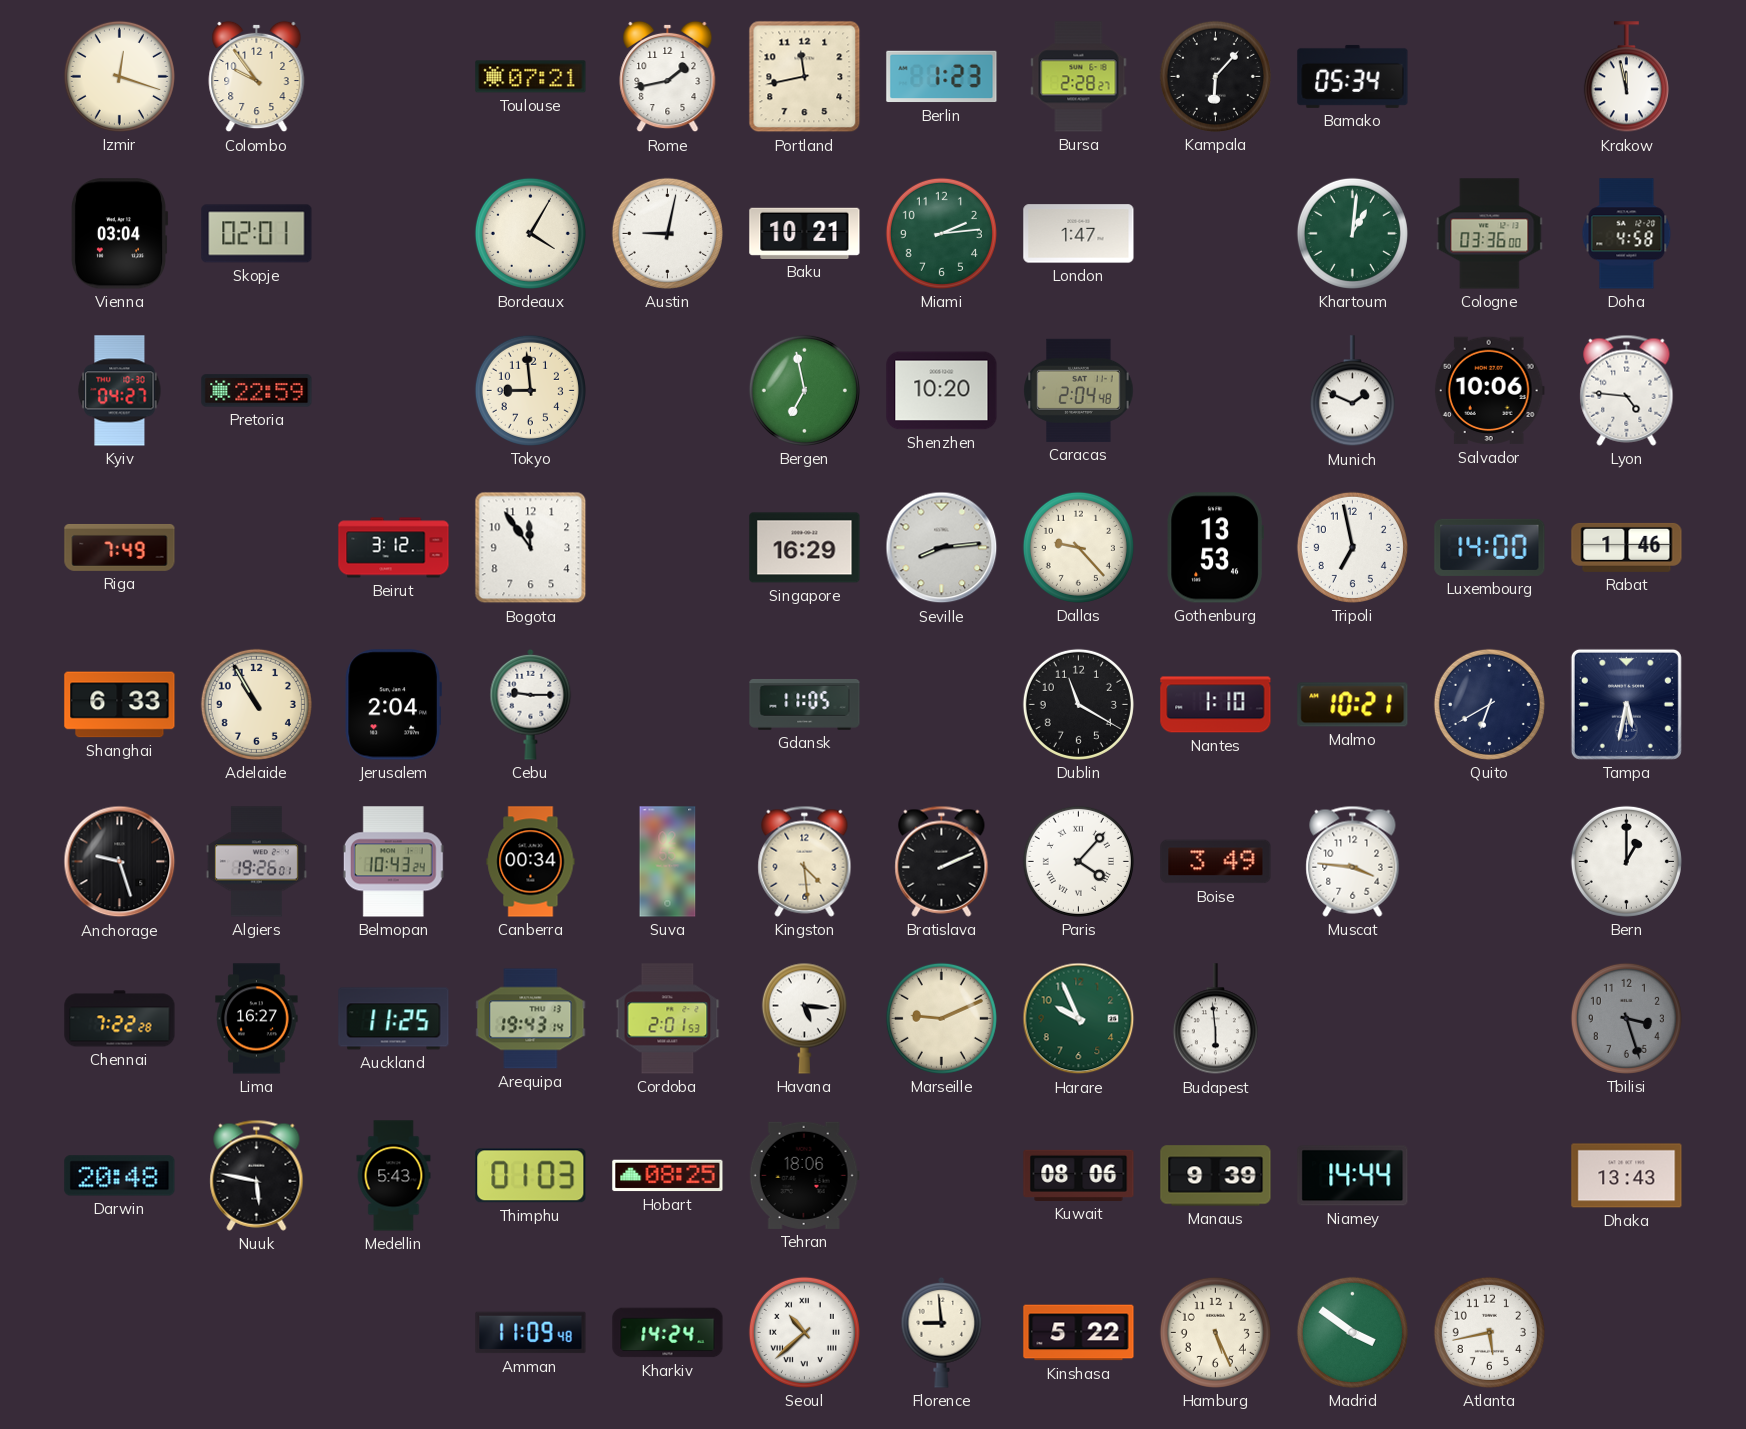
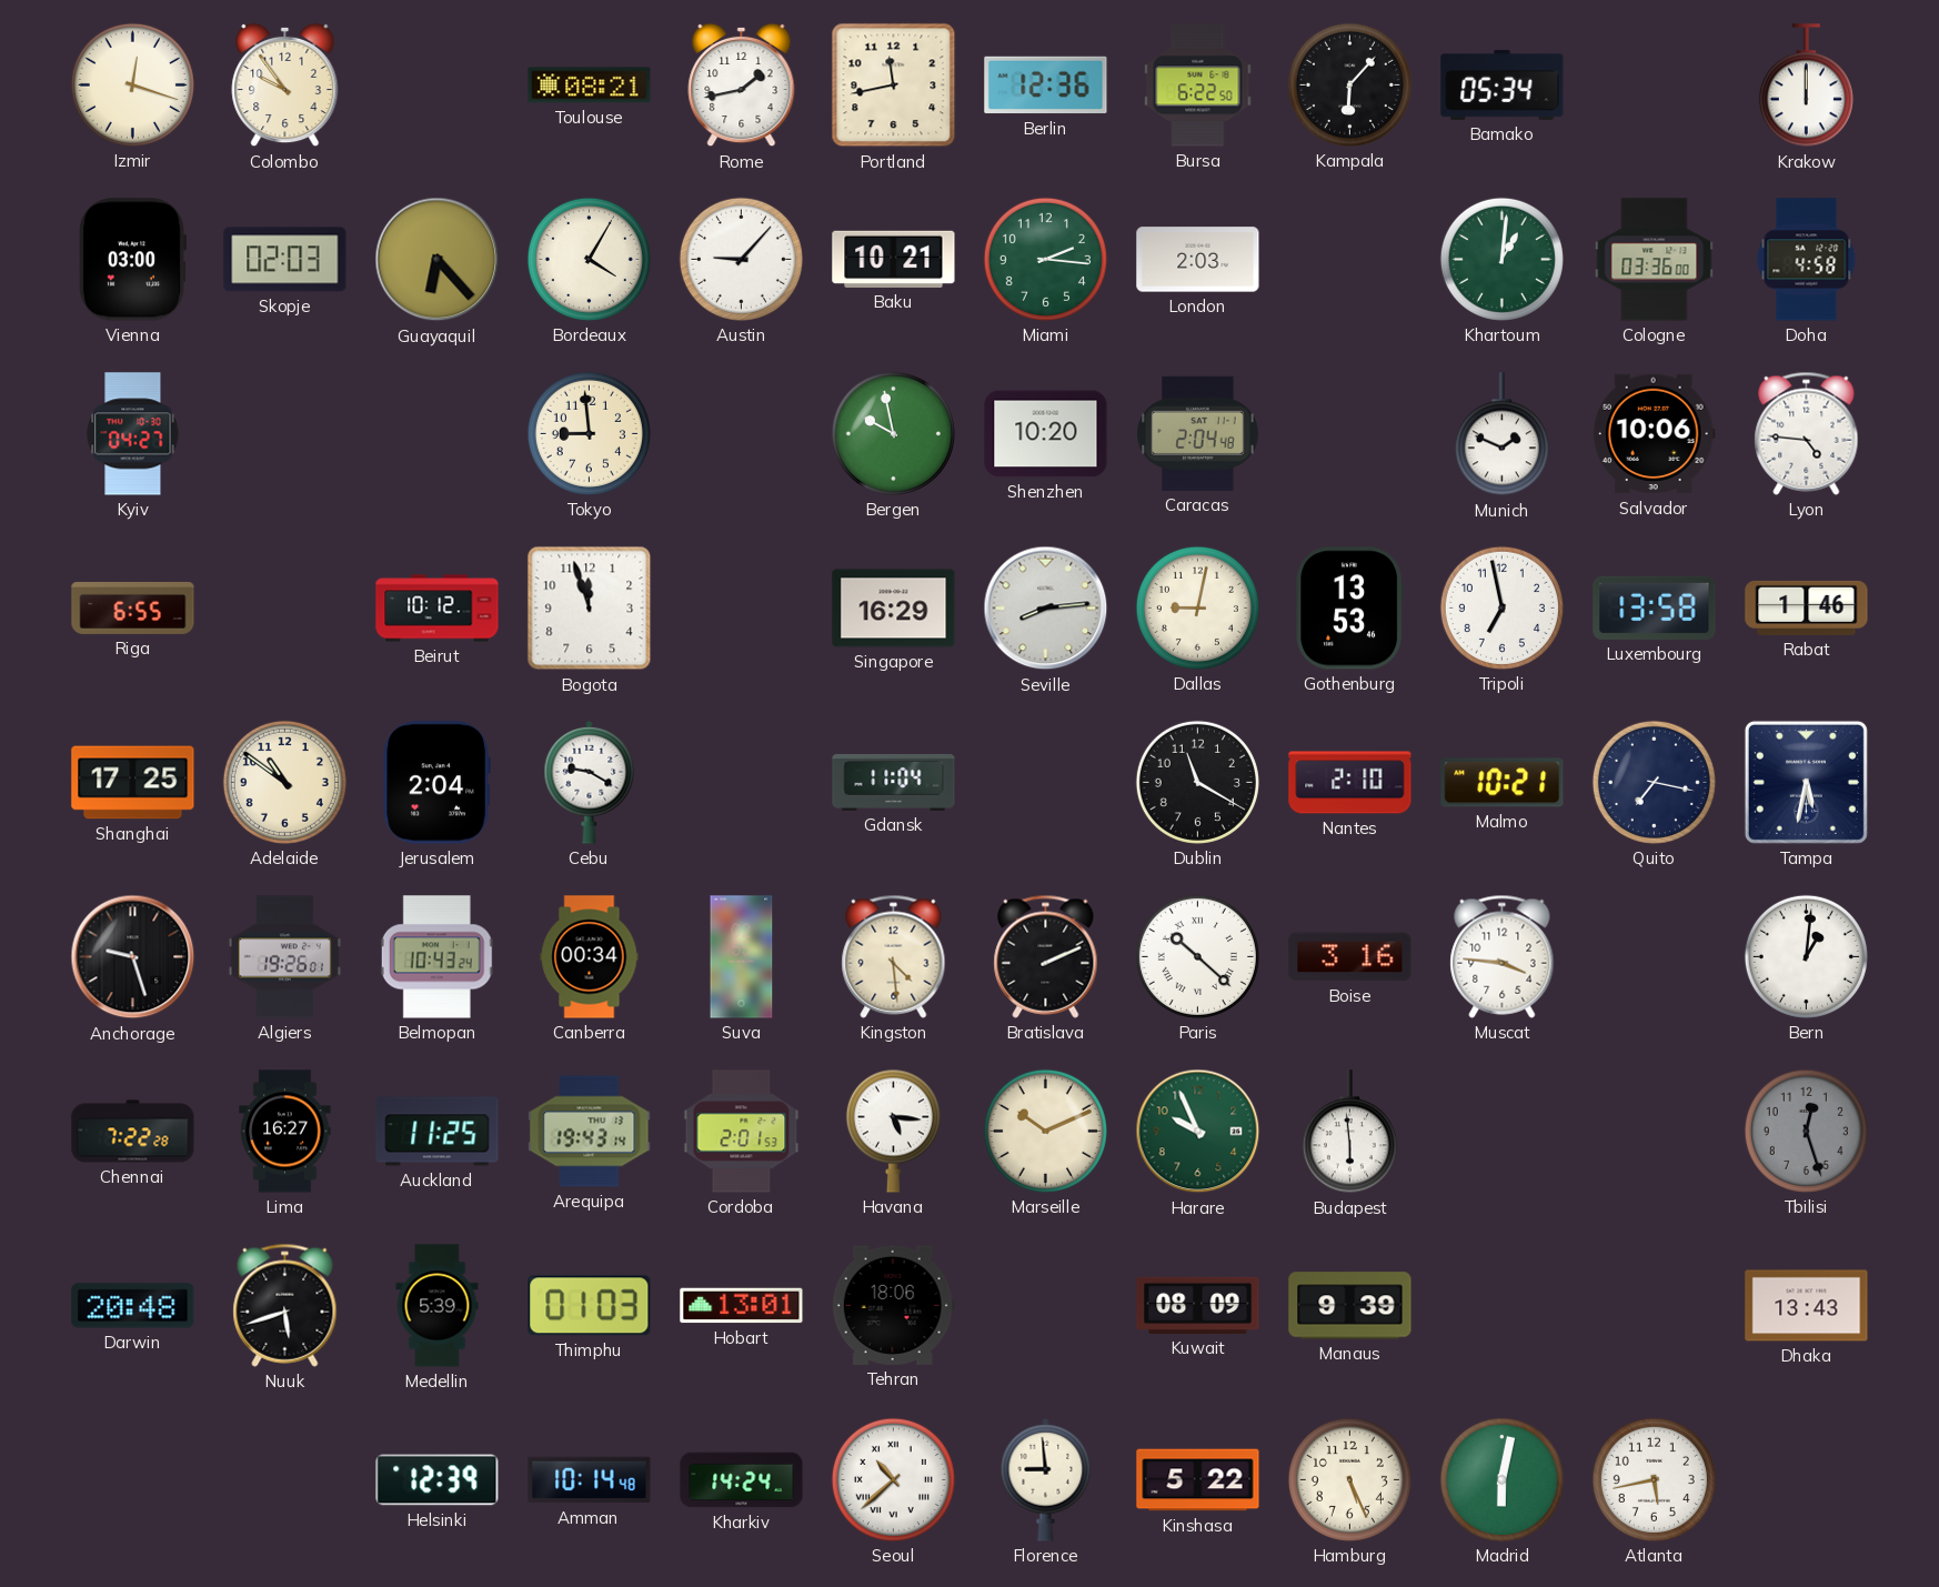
Toulouse: 07:21 -> 08:21
Berlin: 1:23 -> 12:36
Bursa: 2:28 -> 6:22
Krakow: 11:58 -> 12:00
Vienna: 03:04 -> 03:00
Skopje: 02:01 -> 02:03
Guayaquil: none -> 6:23
Austin: 9:02 -> 9:07
Miami: 2:14 -> 2:16
London: 1:47 -> 2:03
Pretoria: 22:59 -> none
Bergen: 6:58 -> 9:58
Riga: 7:49 -> 6:55
Beirut: 3:12 -> 10:12
Bogota: 11:54 -> 11:57
Dallas: 9:23 -> 9:02
Luxembourg: 14:00 -> 13:58
Shanghai: 6:33 -> 17:25
Adelaide: 10:55 -> 10:51
Cebu: 9:15 -> 9:20
Gdansk: 11:05 -> 11:04
Nantes: 1:10 -> 2:10
Quito: 6:40 -> 7:17
Paris: 4:07 -> 10:22
Boise: 3:49 -> 3:16
Bern: 1:00 -> 1:01
Marseille: 9:11 -> 10:11
Tbilisi: 3:27 -> 12:27
Nuuk: 5:47 -> 5:42
Medellin: 5:43 -> 5:39
Hobart: 08:25 -> 13:01
Kuwait: 08:06 -> 08:09
Niamey: 14:44 -> none
Helsinki: none -> 12:39
Amman: 11:09 -> 10:14
Madrid: 3:51 -> 6:02
